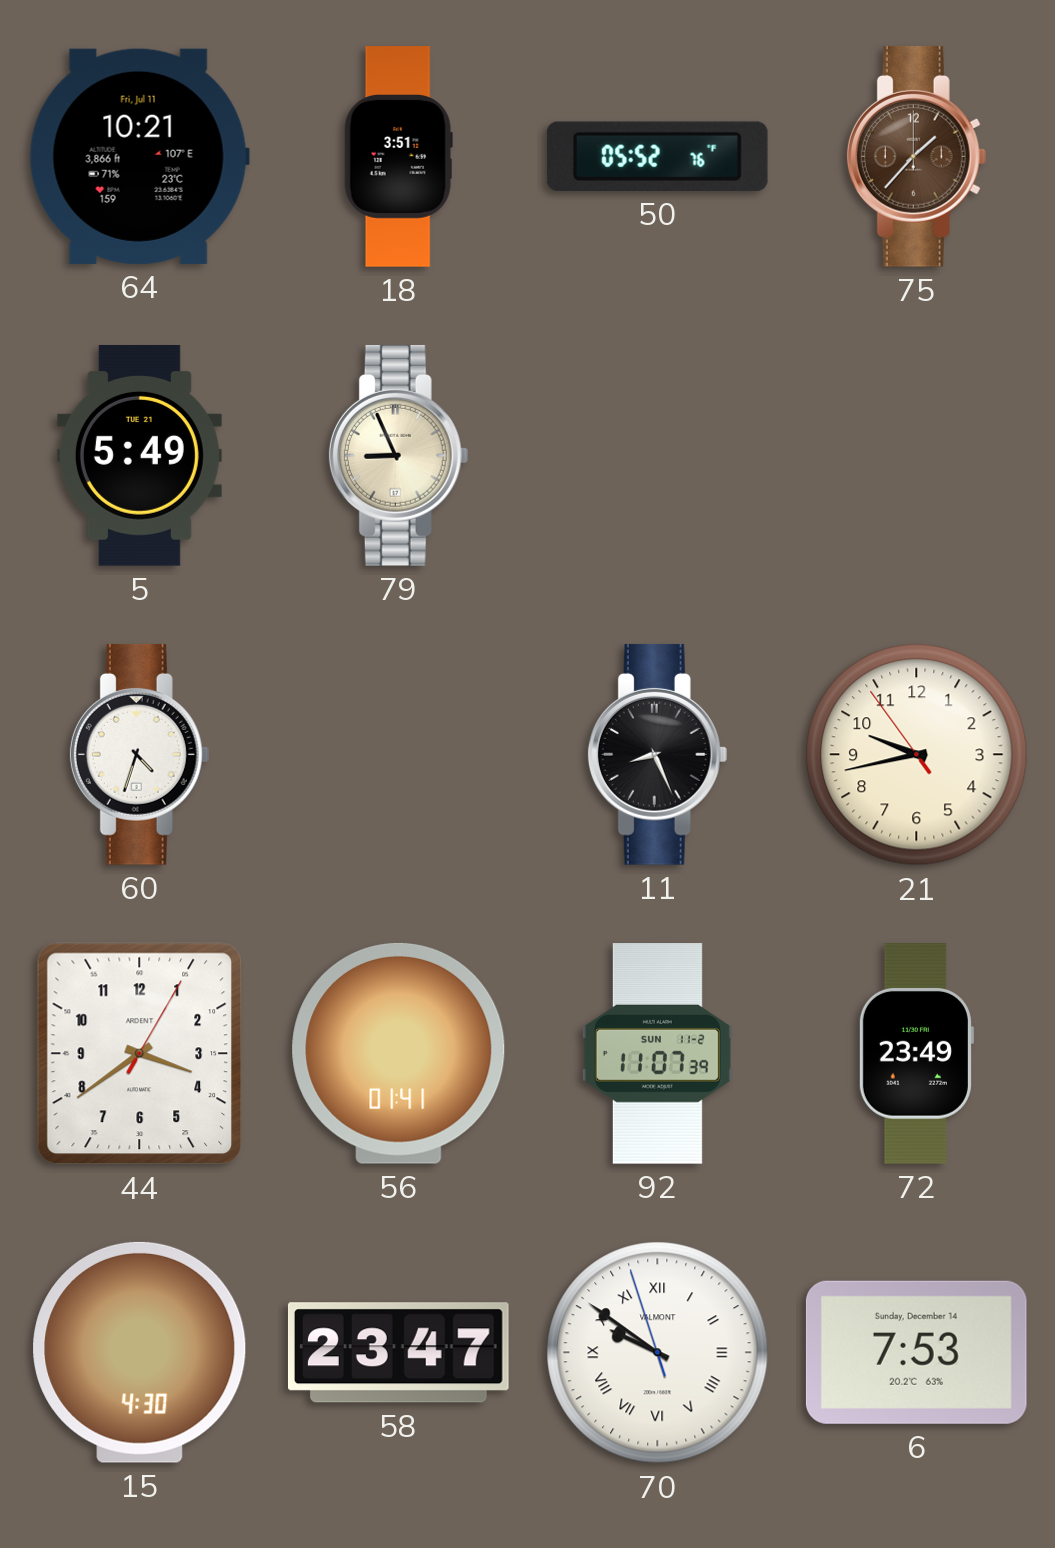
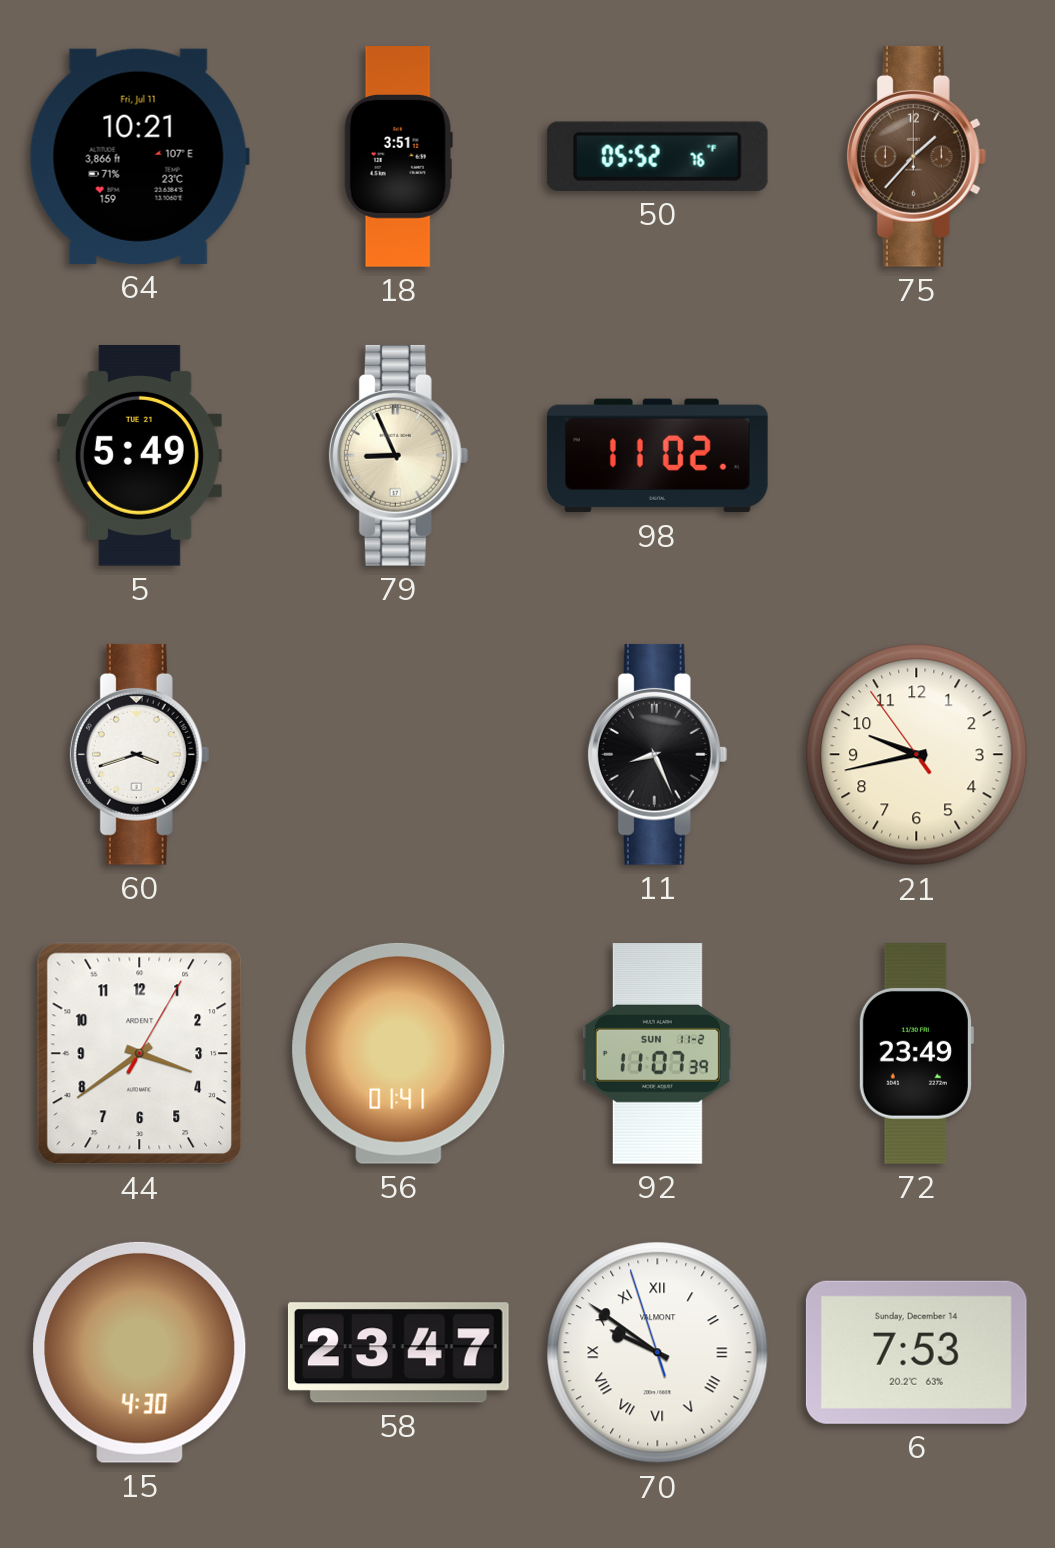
98: none -> 11:02
60: 4:33 -> 3:42
